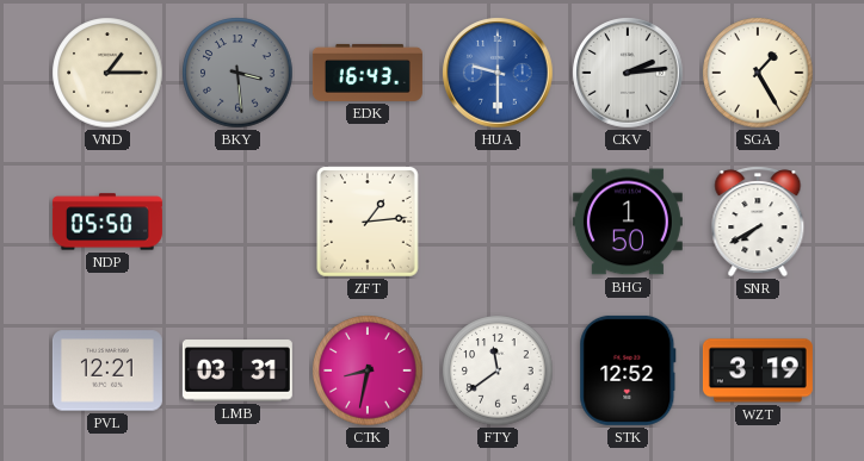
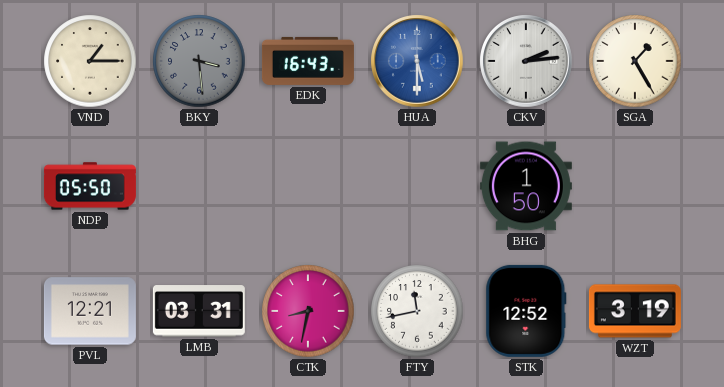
HUA: 9:30 -> 5:30
ZFT: 1:14 -> none
SNR: 7:40 -> none
FTY: 11:39 -> 11:43
